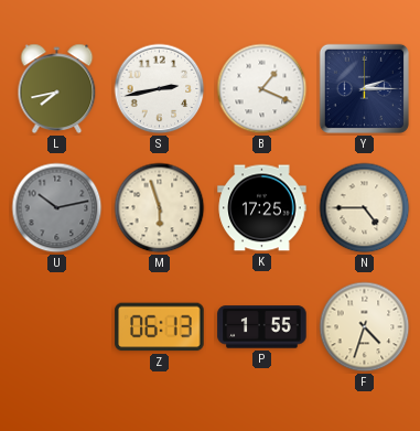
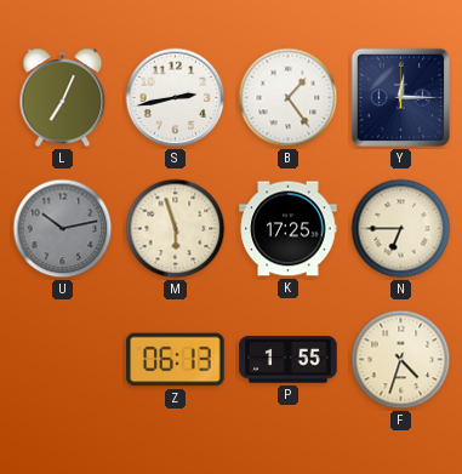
L: 7:43 -> 7:04
B: 1:19 -> 1:24
Y: 2:15 -> 12:15
N: 4:45 -> 6:45
